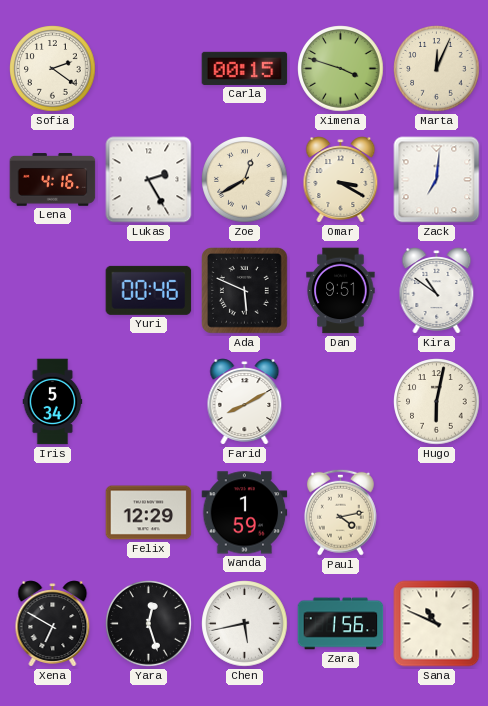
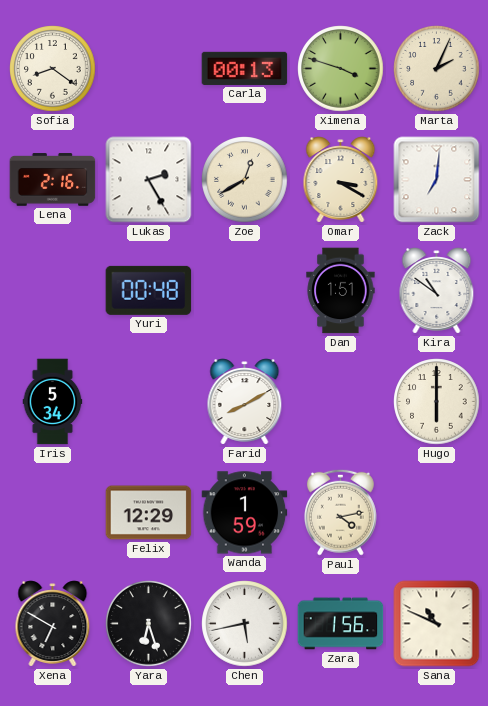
Sofia: 2:21 -> 8:21
Carla: 00:15 -> 00:13
Marta: 12:04 -> 2:04
Lena: 4:16 -> 2:16
Yuri: 00:46 -> 00:48
Ada: 5:49 -> none
Dan: 9:51 -> 1:51
Hugo: 6:02 -> 6:00
Yara: 12:27 -> 6:27
